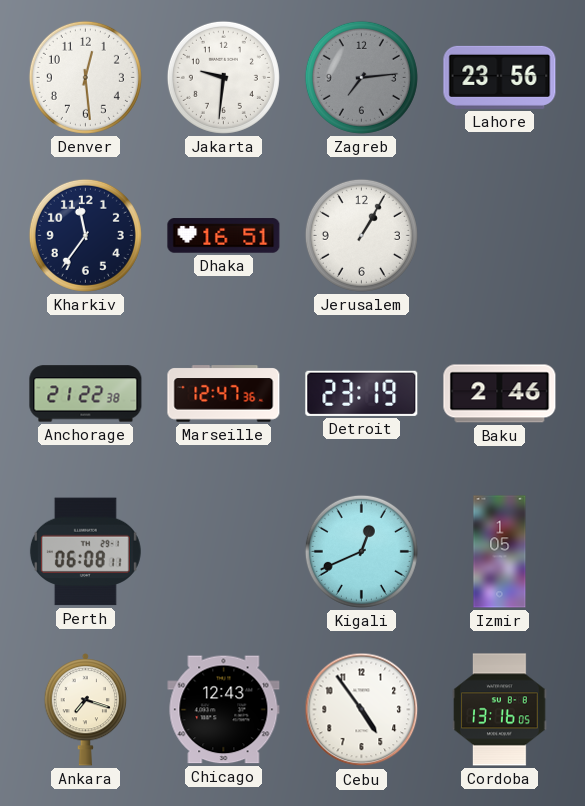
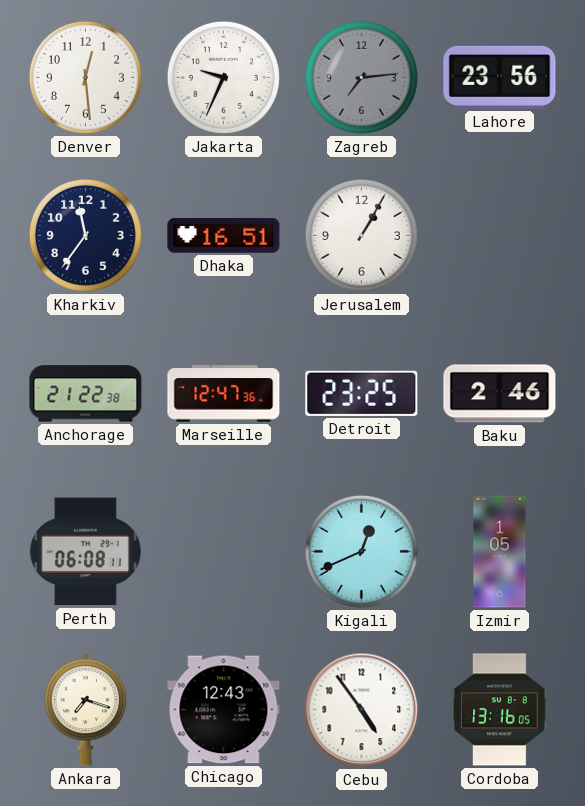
Jakarta: 9:31 -> 9:34
Detroit: 23:19 -> 23:25
